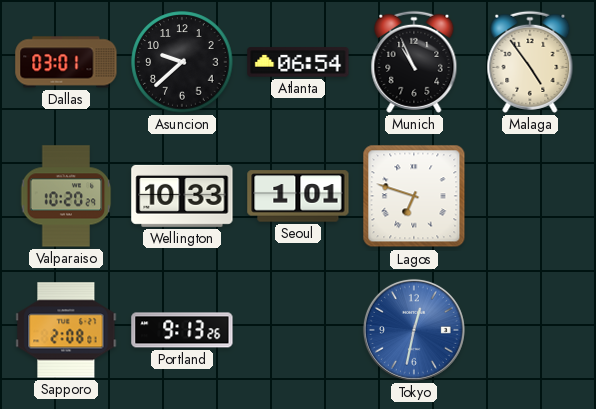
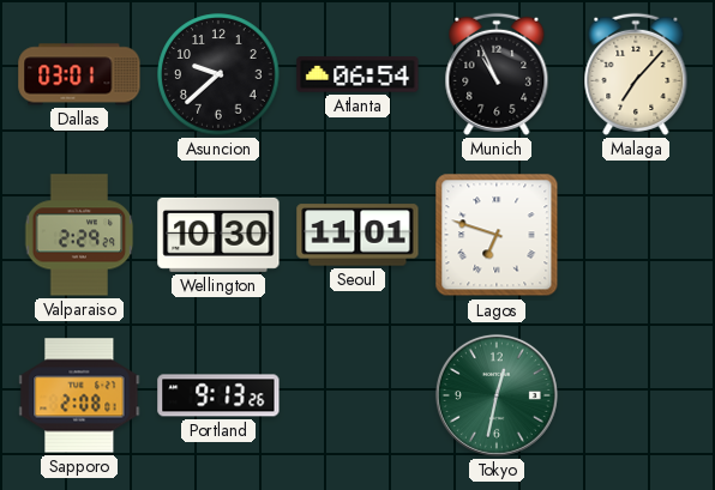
Malaga: 4:54 -> 7:07
Valparaiso: 10:20 -> 2:29
Wellington: 10:33 -> 10:30
Seoul: 1:01 -> 11:01
Tokyo dial: blue -> green
